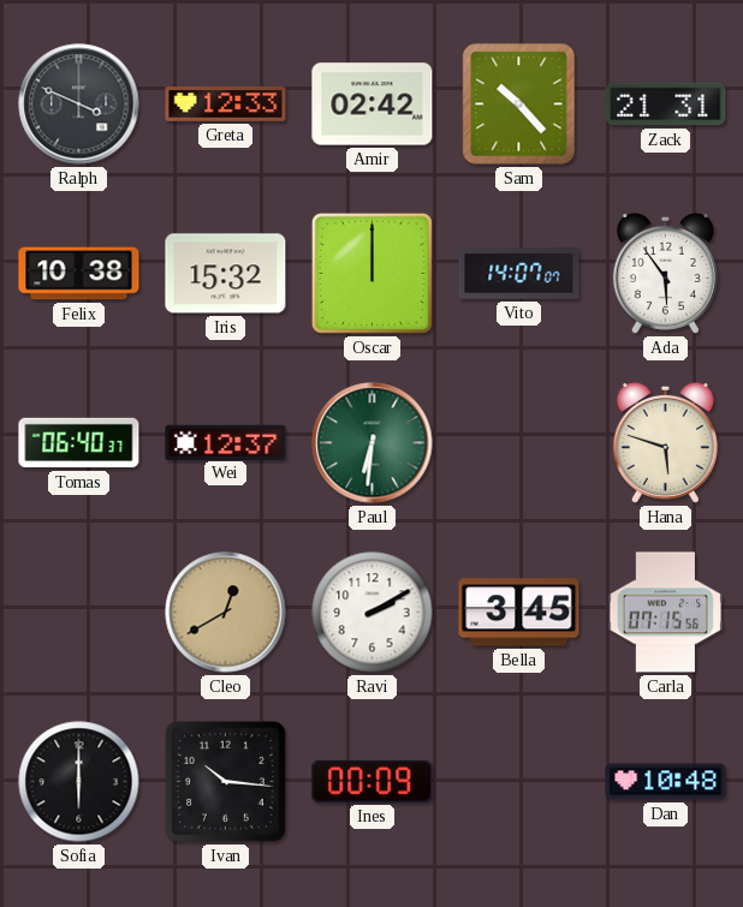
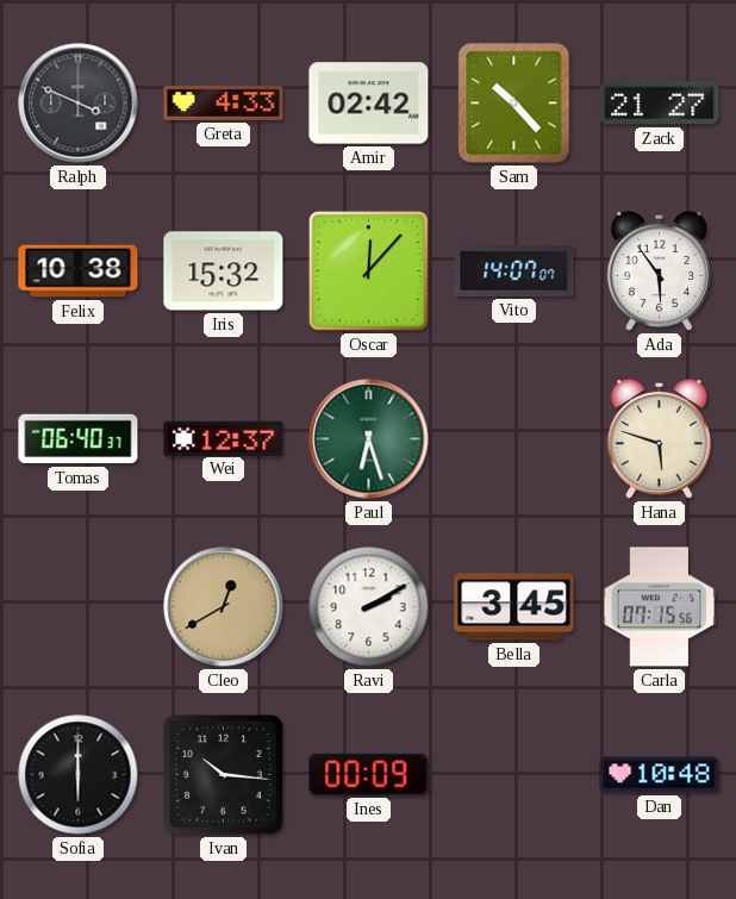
Greta: 12:33 -> 4:33
Zack: 21:31 -> 21:27
Oscar: 12:00 -> 12:07
Paul: 6:31 -> 6:27
